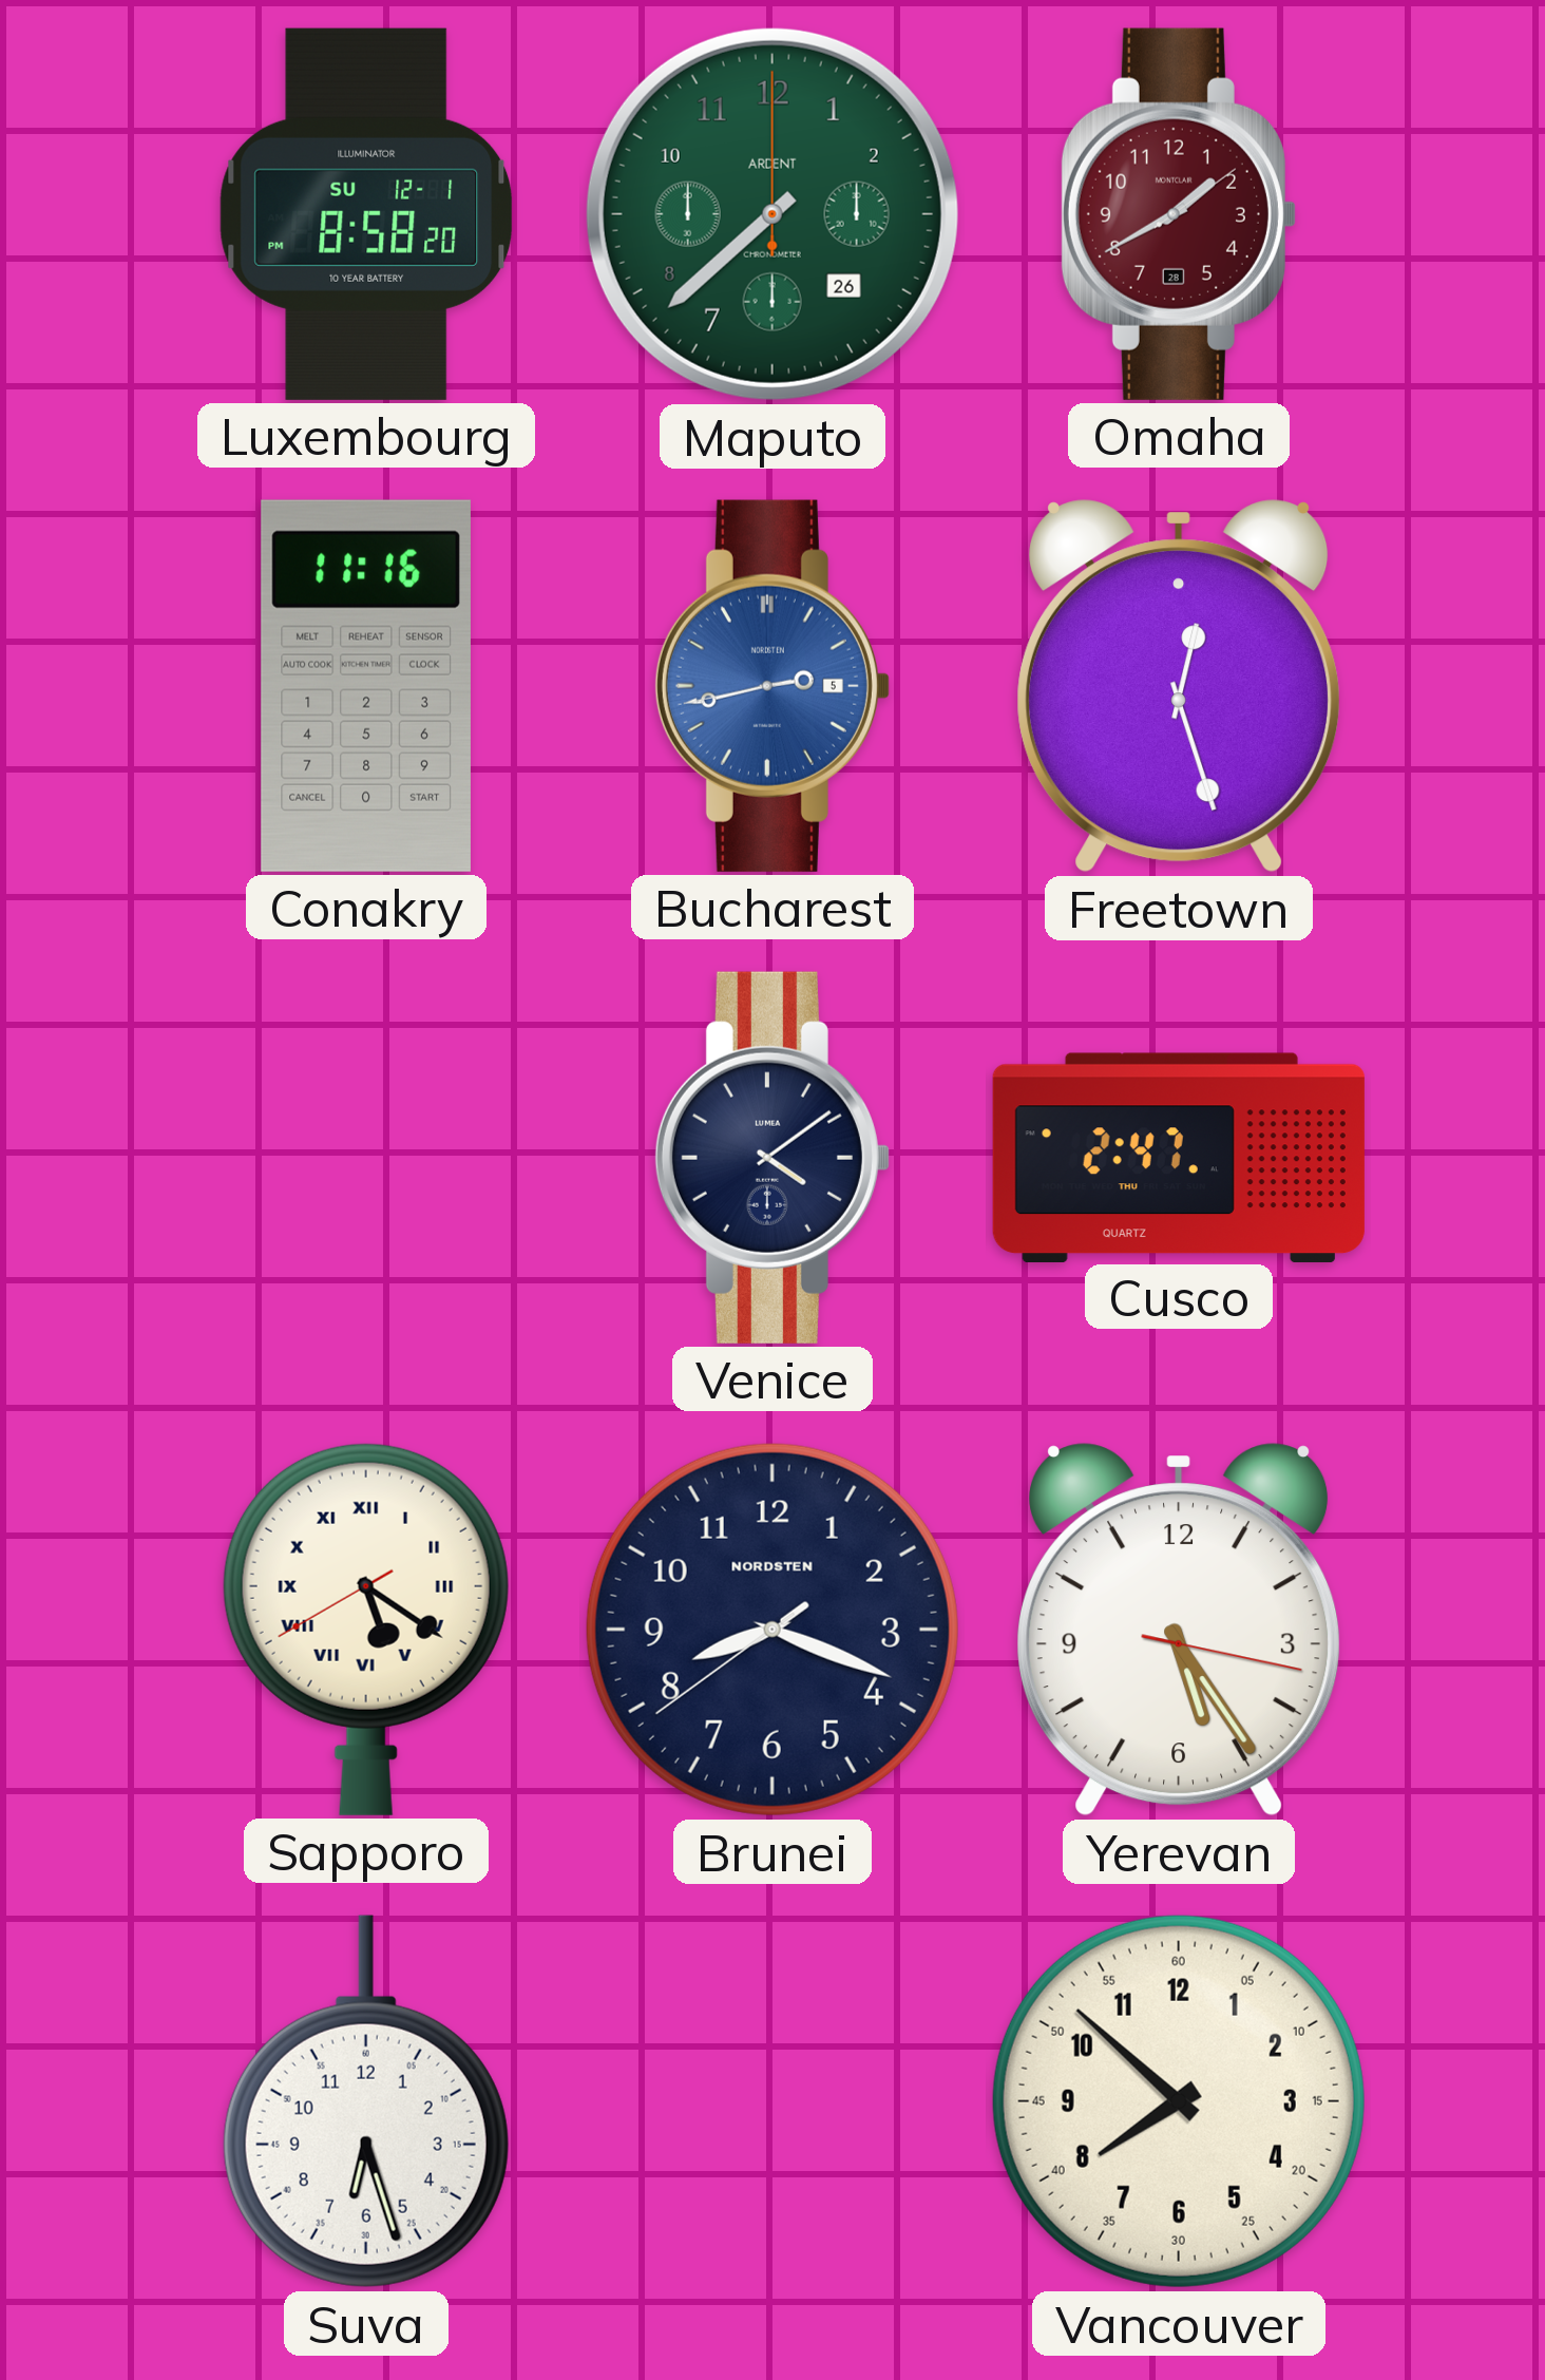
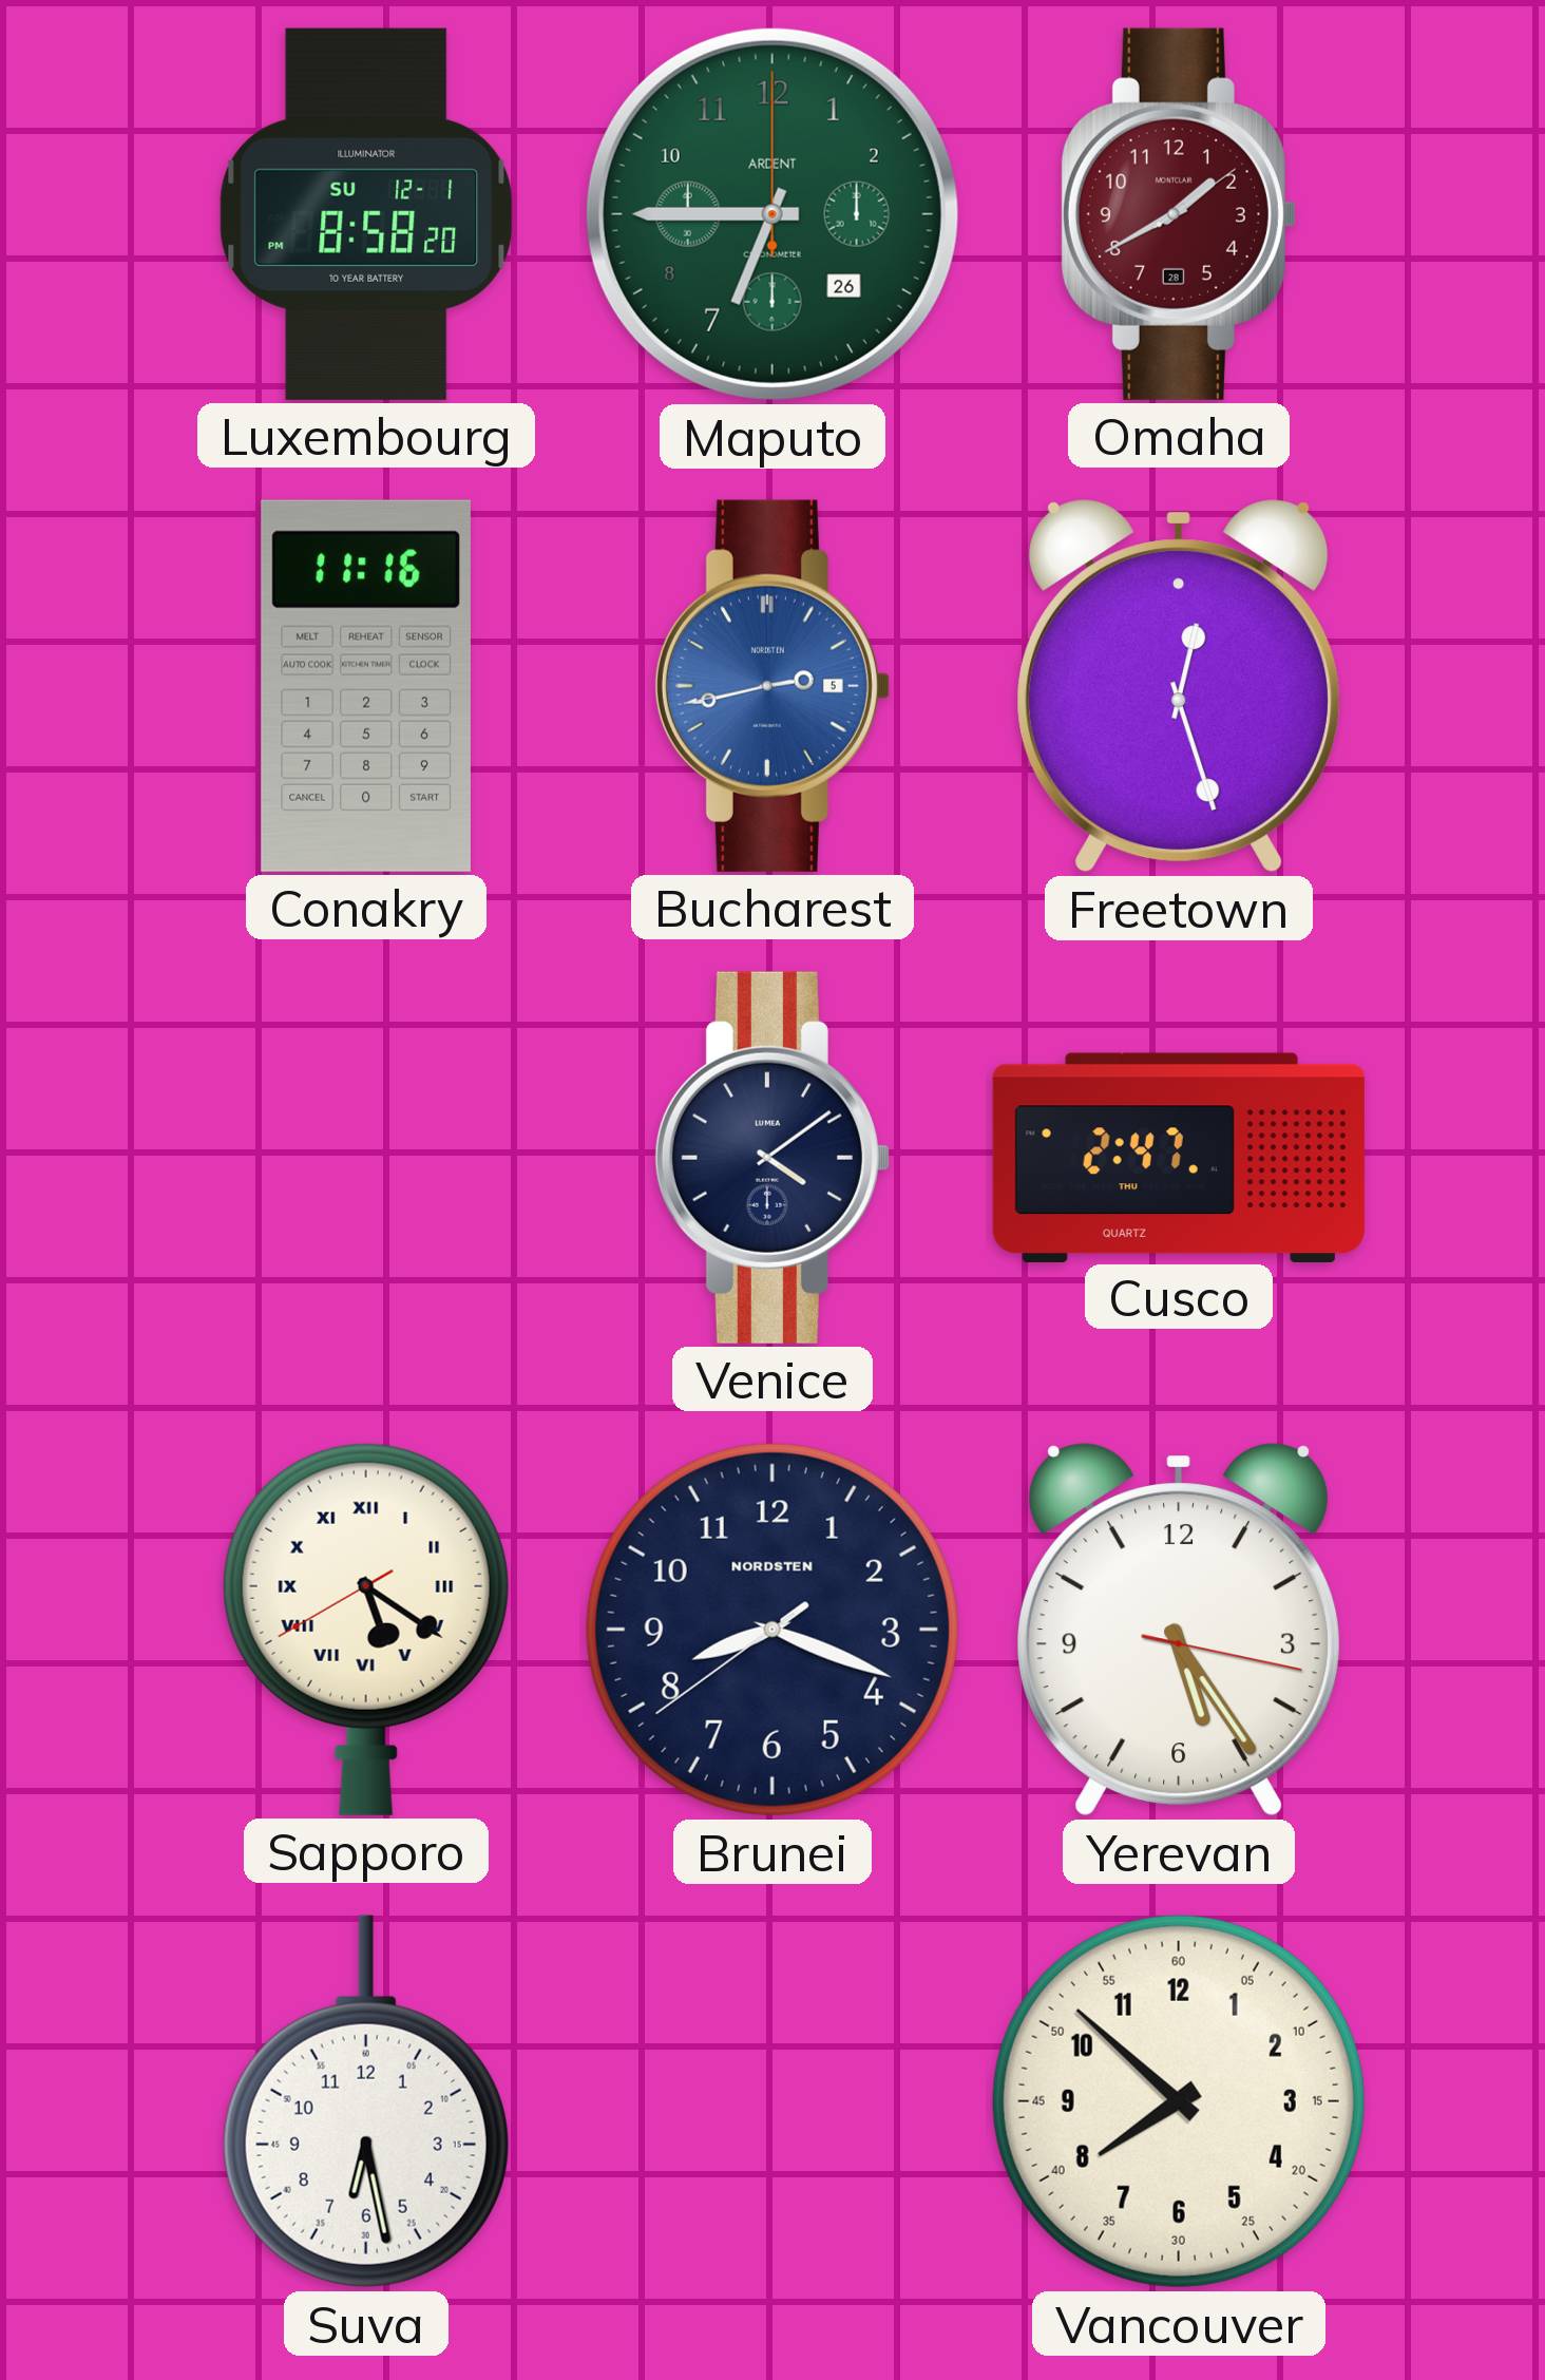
Maputo: 7:38 -> 6:45
Suva: 6:27 -> 6:28
